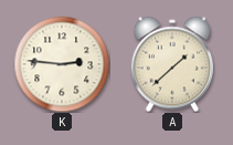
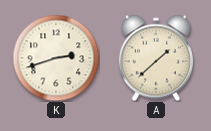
K: 2:46 -> 2:42
